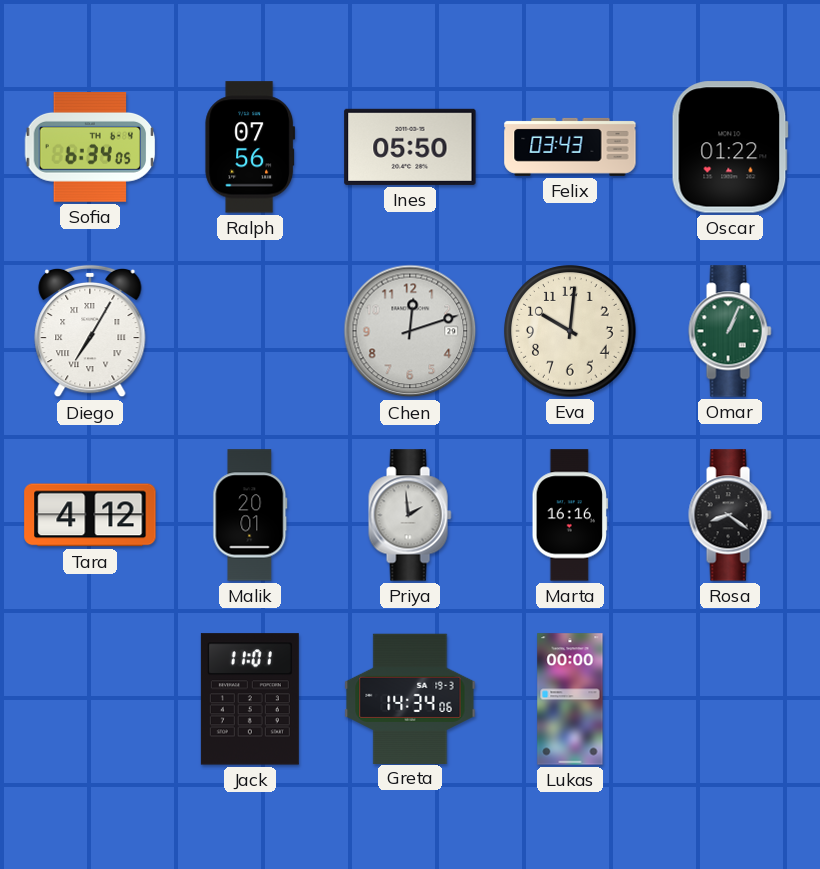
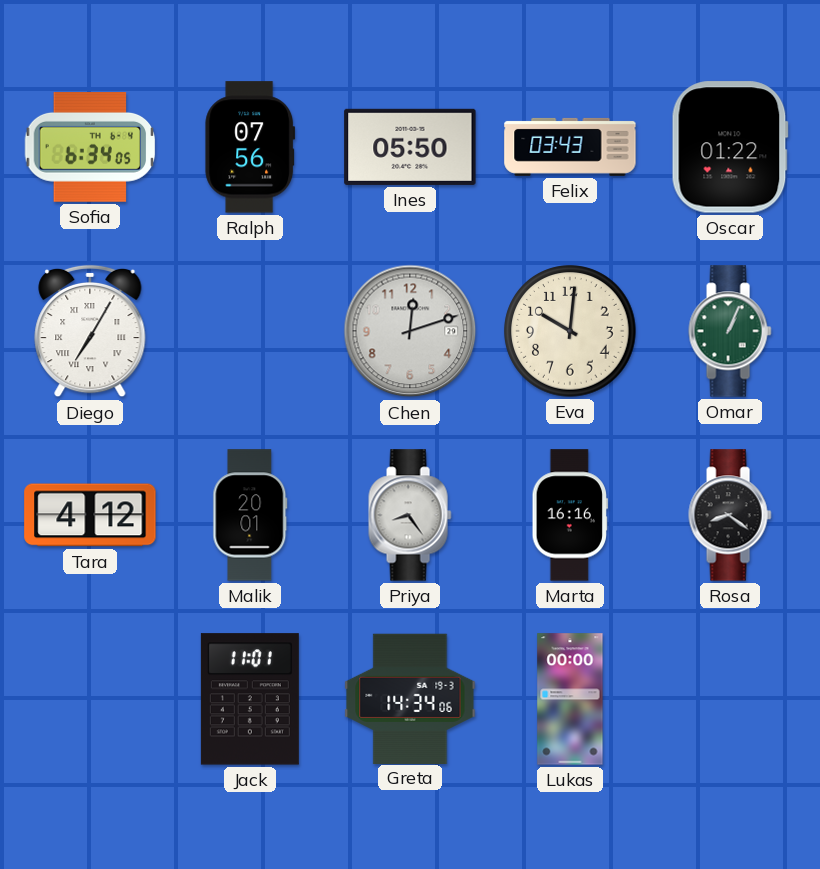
Priya: 1:59 -> 8:24
